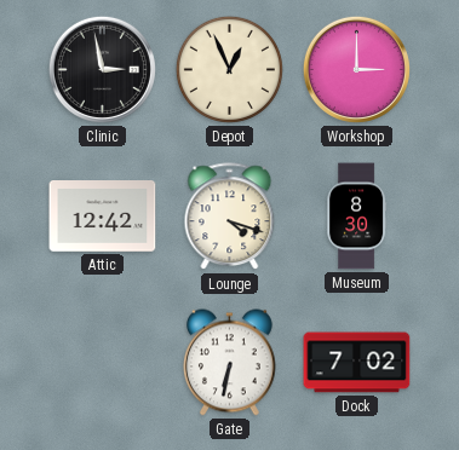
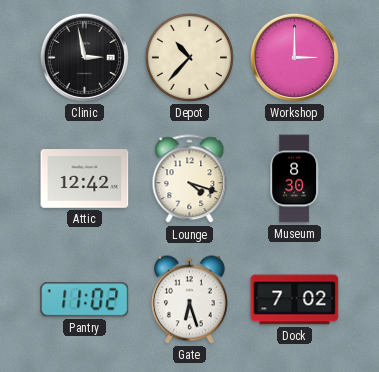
Depot: 12:56 -> 10:37
Pantry: none -> 11:02
Gate: 6:32 -> 6:27
